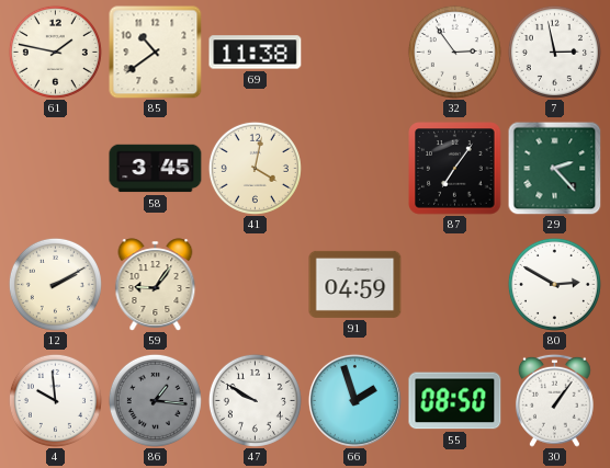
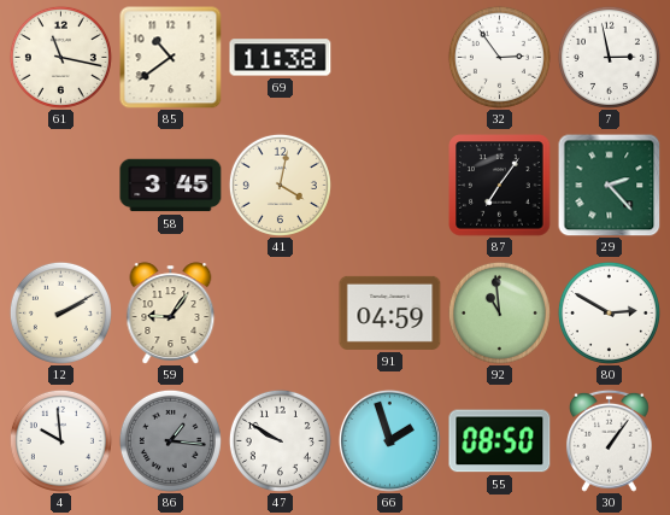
61: 1:47 -> 11:17
92: none -> 10:59
